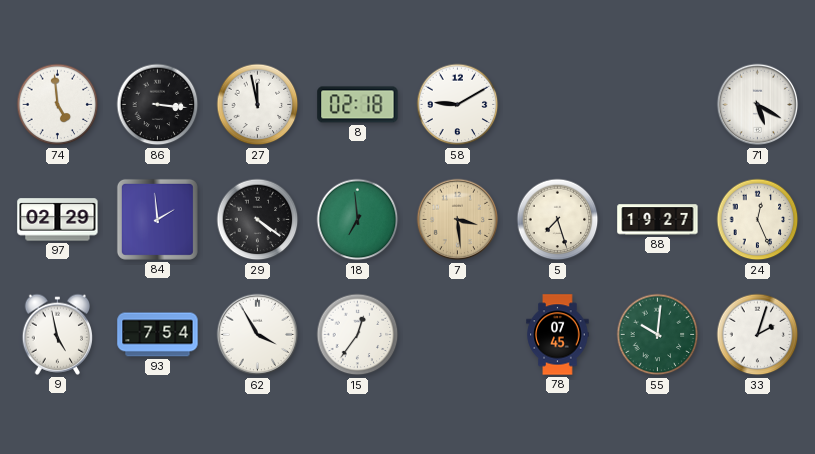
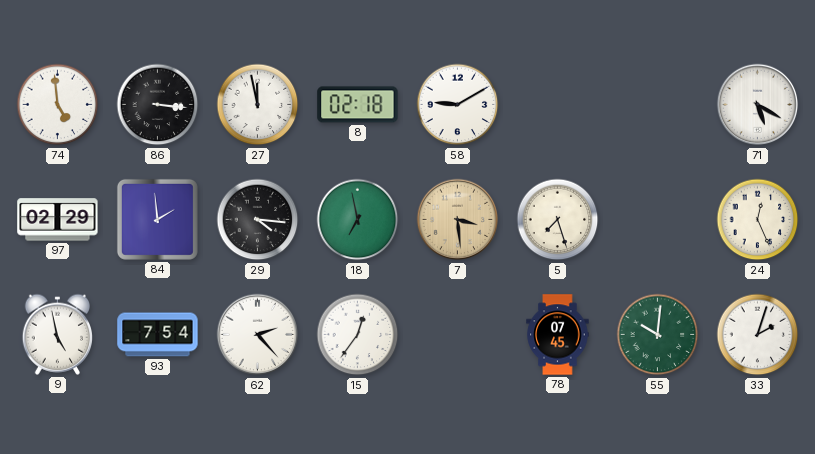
29: 4:21 -> 4:16
18: 6:59 -> 6:58
88: 19:27 -> none
62: 3:55 -> 2:23
